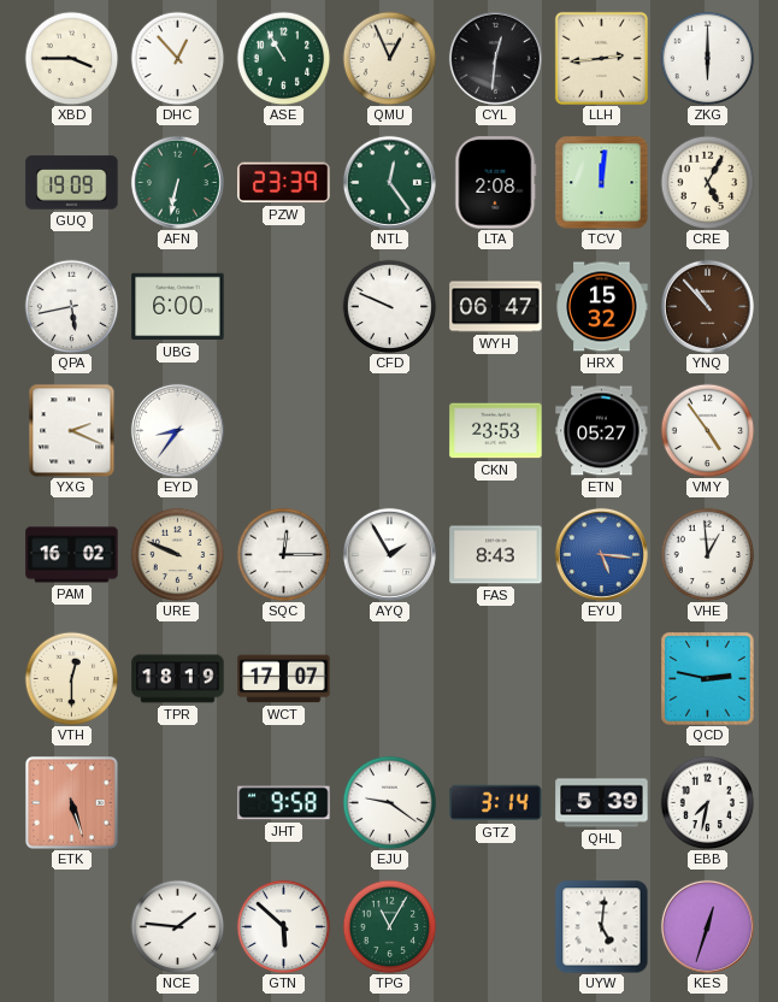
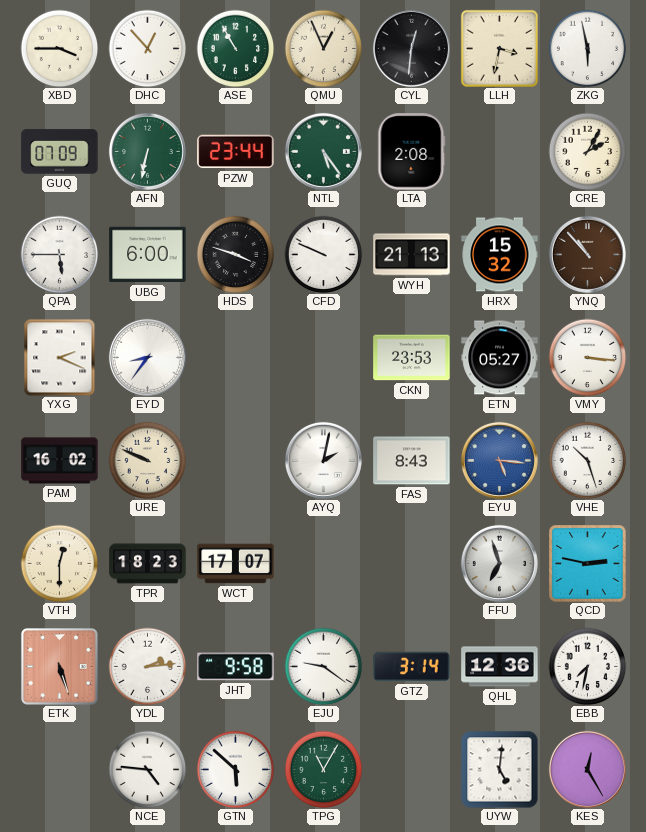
LLH: 2:44 -> 3:32
ZKG: 6:00 -> 5:58
GUQ: 19:09 -> 07:09
PZW: 23:39 -> 23:44
NTL: 12:24 -> 5:24
TCV: 12:01 -> none
CRE: 5:05 -> 2:05
QPA: 5:43 -> 5:45
HDS: none -> 3:48
WYH: 06:47 -> 21:13
VMY: 4:54 -> 3:16
SQC: 12:15 -> none
AYQ: 1:55 -> 2:02
VHE: 12:59 -> 10:27
TPR: 18:19 -> 18:23
FFU: none -> 6:57
YDL: none -> 2:14
QHL: 5:39 -> 12:36
NCE: 1:46 -> 4:46
KES: 12:33 -> 12:25
